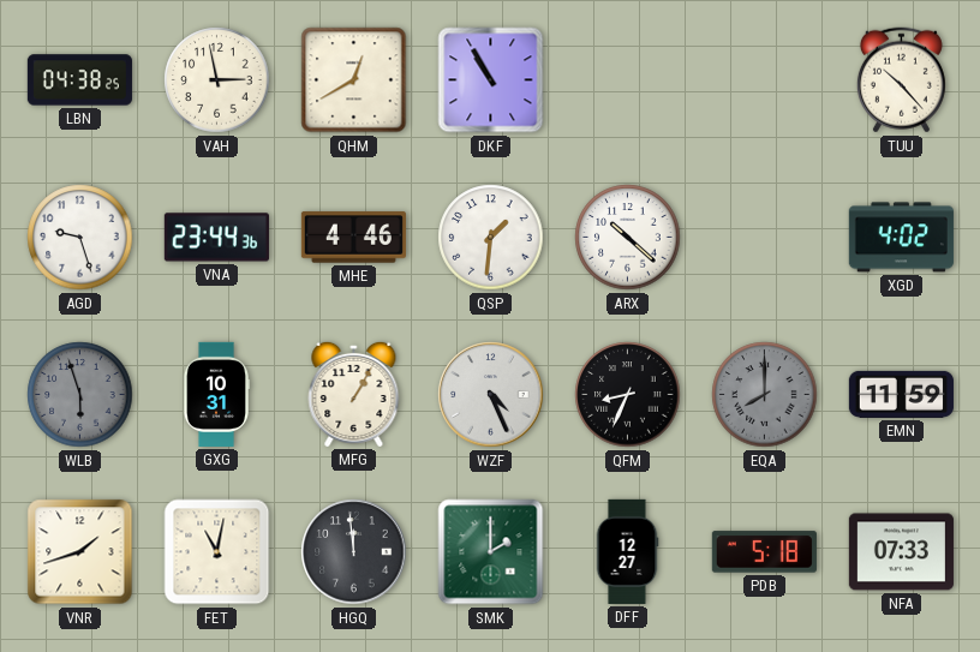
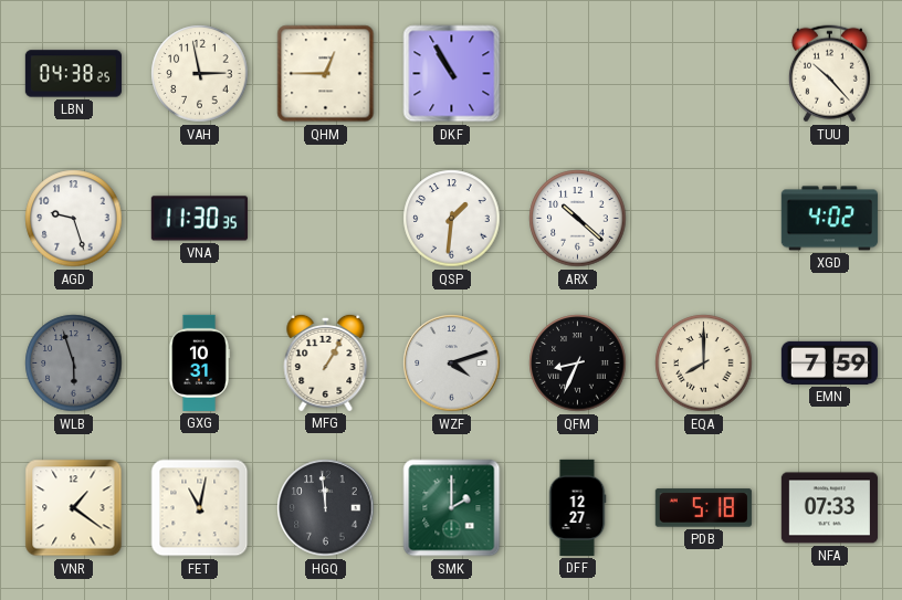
QHM: 12:40 -> 12:45
VNA: 23:44 -> 11:30
MHE: 4:46 -> none
WZF: 4:26 -> 4:12
EQA dial: grey -> cream
EMN: 11:59 -> 7:59
VNR: 1:42 -> 1:21
